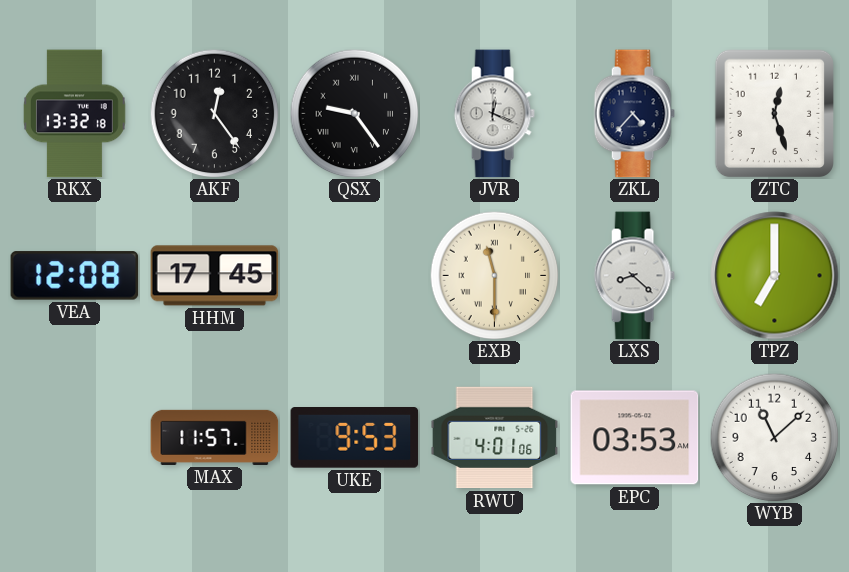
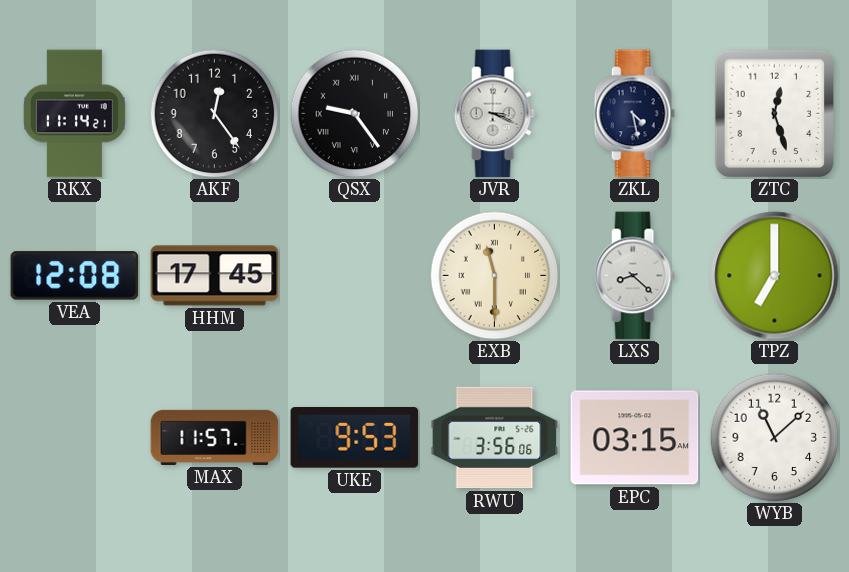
RKX: 13:32 -> 11:14
JVR: 12:19 -> 3:19
ZKL: 4:37 -> 4:28
RWU: 4:01 -> 3:56
EPC: 03:53 -> 03:15
